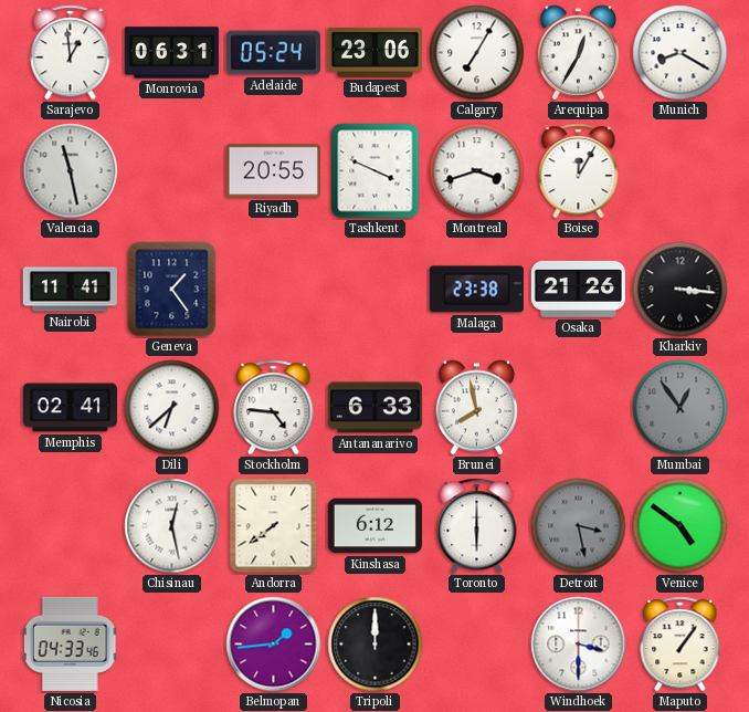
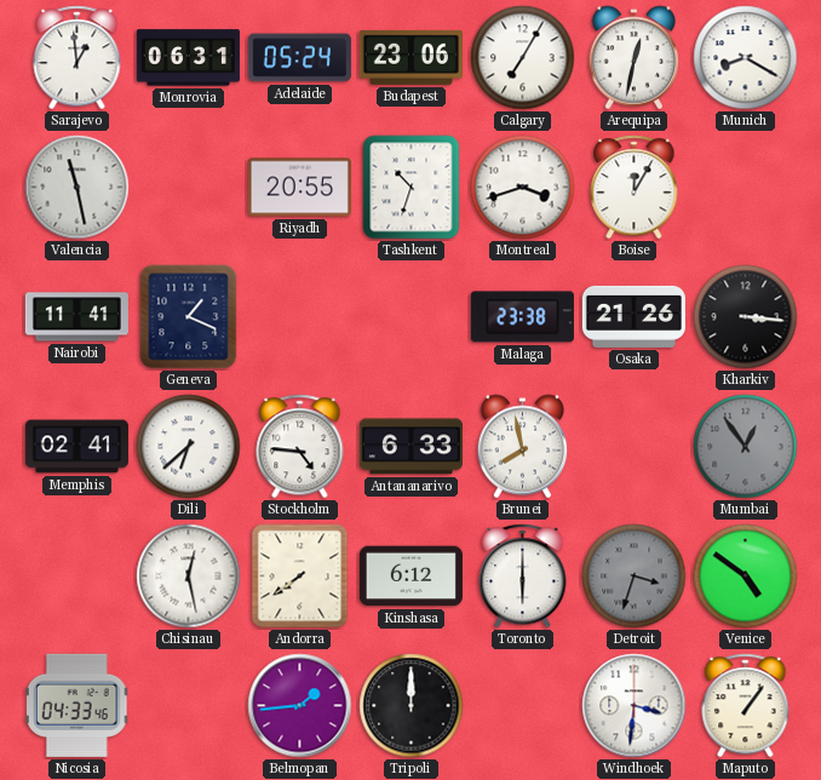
Arequipa: 12:35 -> 12:32
Tashkent: 3:49 -> 10:33
Geneva: 1:24 -> 1:19
Detroit: 3:28 -> 3:33
Windhoek: 3:30 -> 3:31
